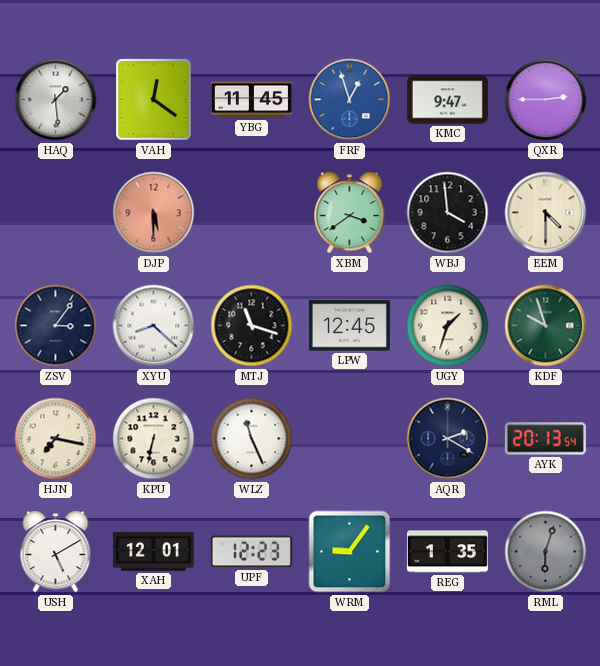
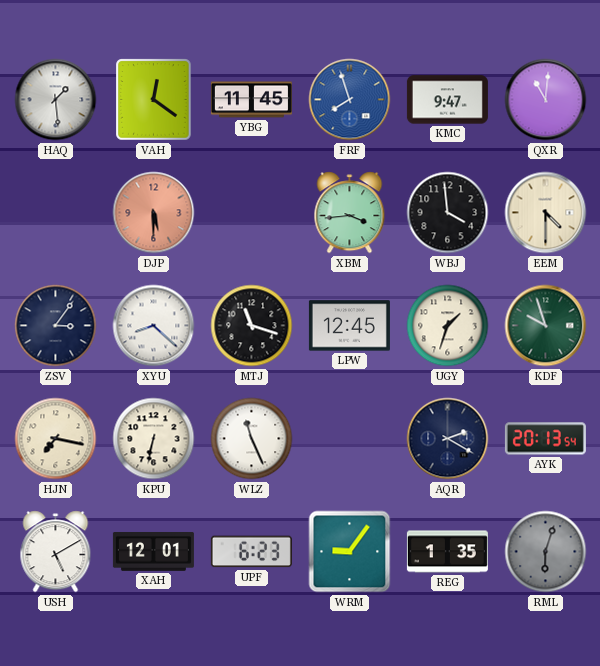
FRF: 12:57 -> 7:57
QXR: 2:45 -> 11:01
XBM: 3:39 -> 3:44
UPF: 12:23 -> 6:23
